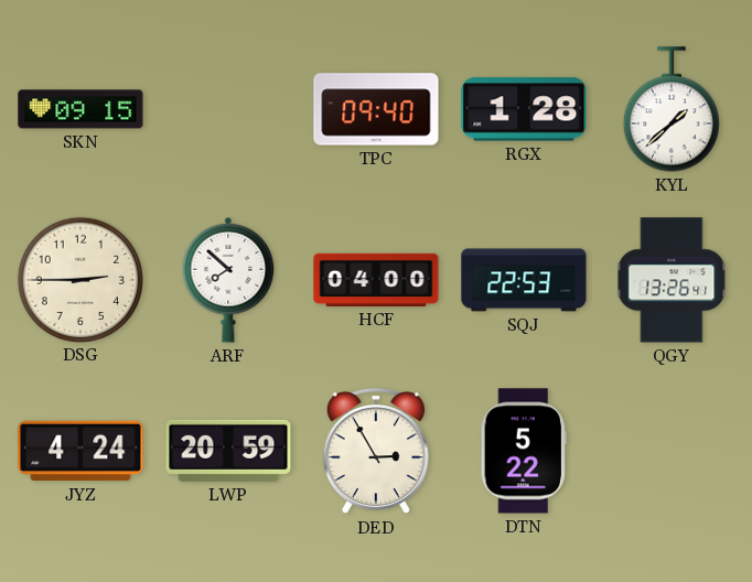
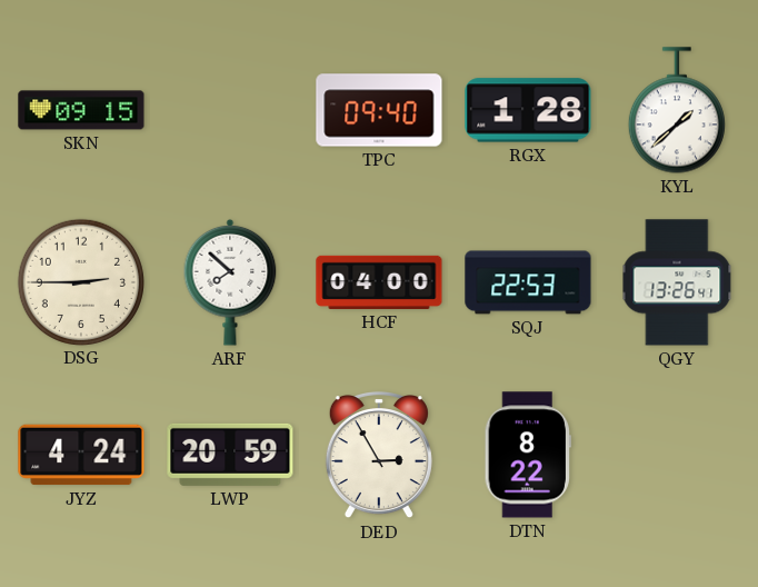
DTN: 5:22 -> 8:22
